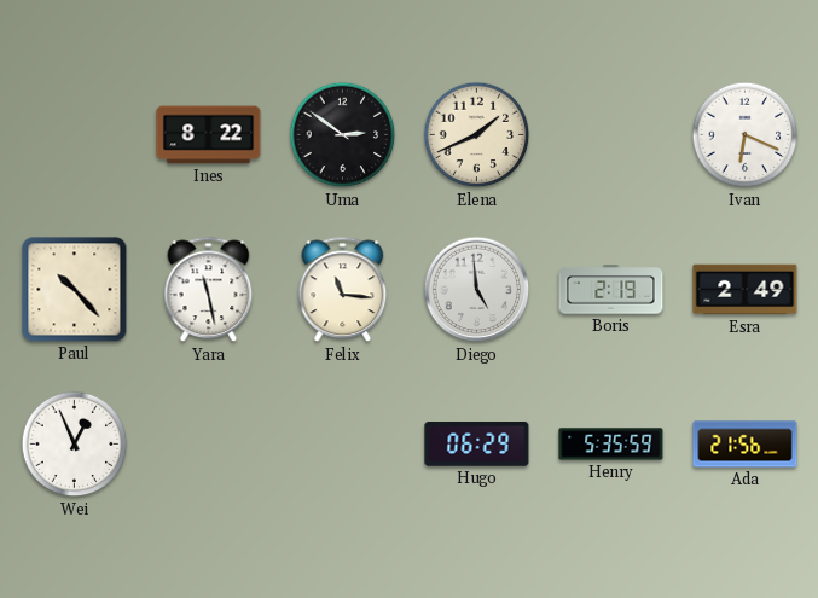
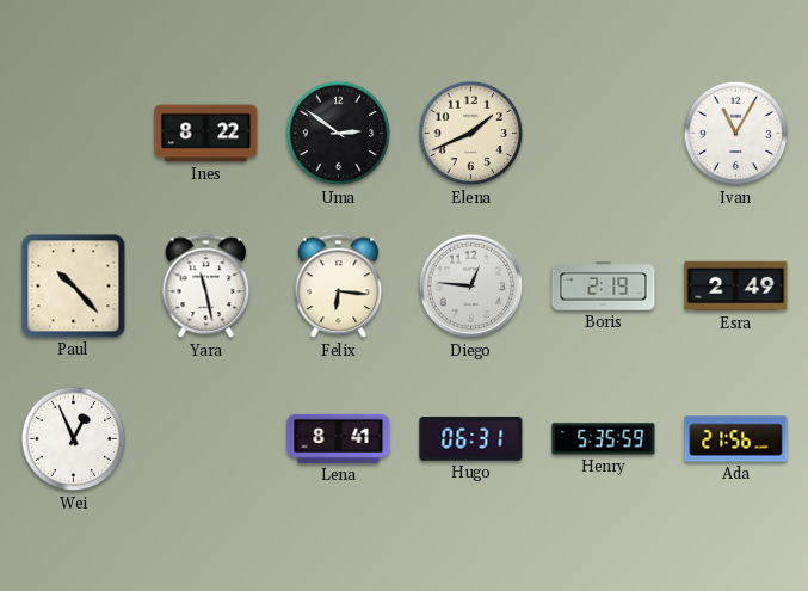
Ivan: 6:19 -> 11:05
Felix: 11:16 -> 6:16
Diego: 4:59 -> 12:46
Lena: none -> 8:41
Hugo: 06:29 -> 06:31
